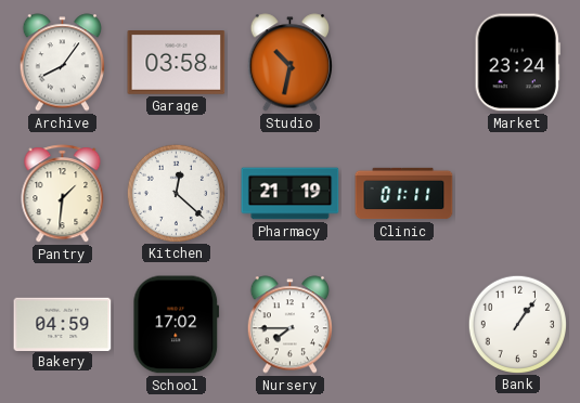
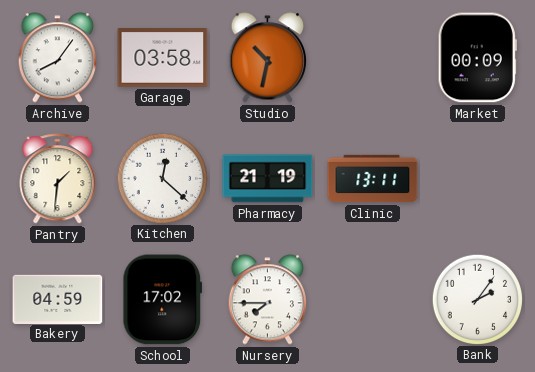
Market: 23:24 -> 00:09
Clinic: 01:11 -> 13:11
Bank: 1:06 -> 2:06
